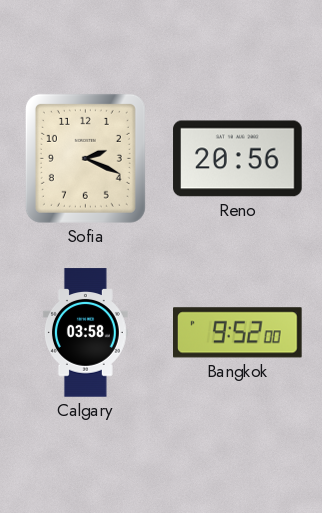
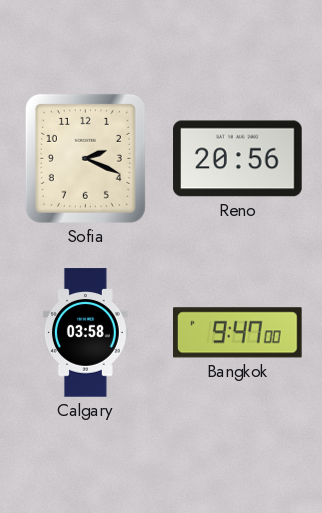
Bangkok: 9:52 -> 9:47
